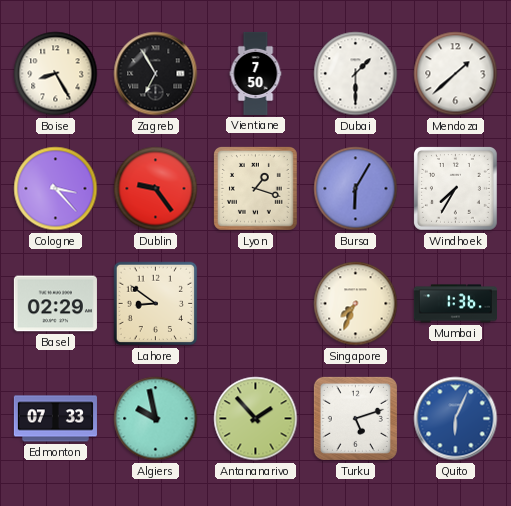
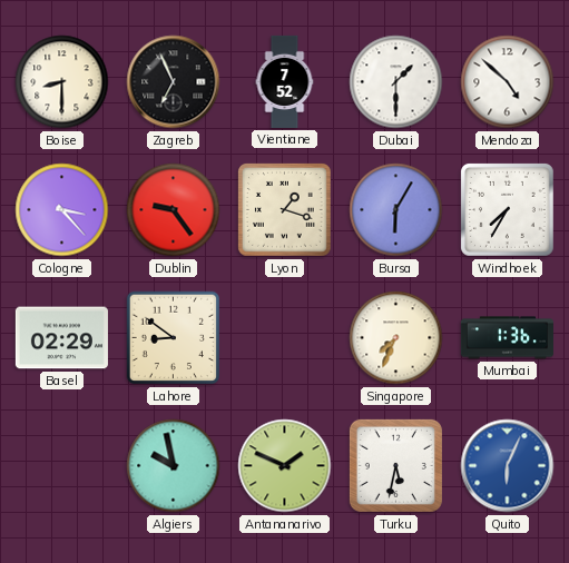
Boise: 8:25 -> 8:30
Zagreb: 6:55 -> 6:56
Vientiane: 7:50 -> 7:52
Mendoza: 1:38 -> 4:52
Edmonton: 07:33 -> none
Antananarivo: 1:53 -> 1:49
Turku: 5:12 -> 5:32
